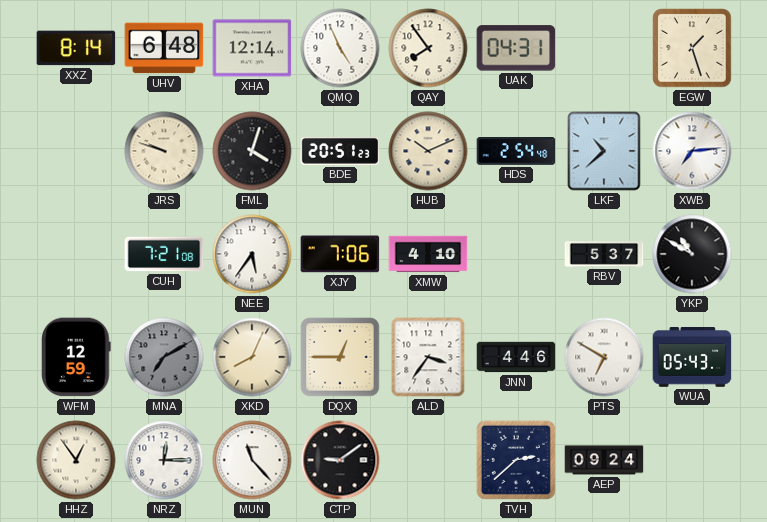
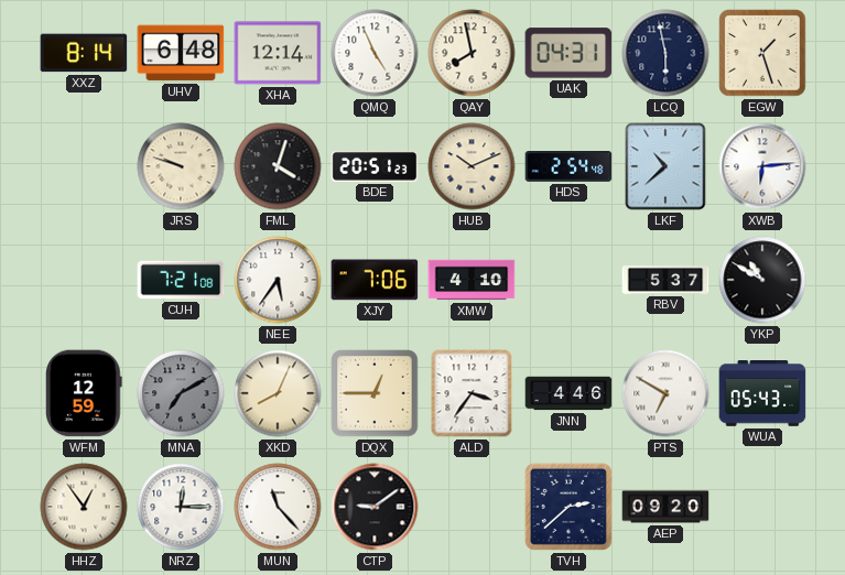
QAY: 7:54 -> 7:58
LCQ: none -> 5:58
XWB: 7:14 -> 6:14
AEP: 09:24 -> 09:20
